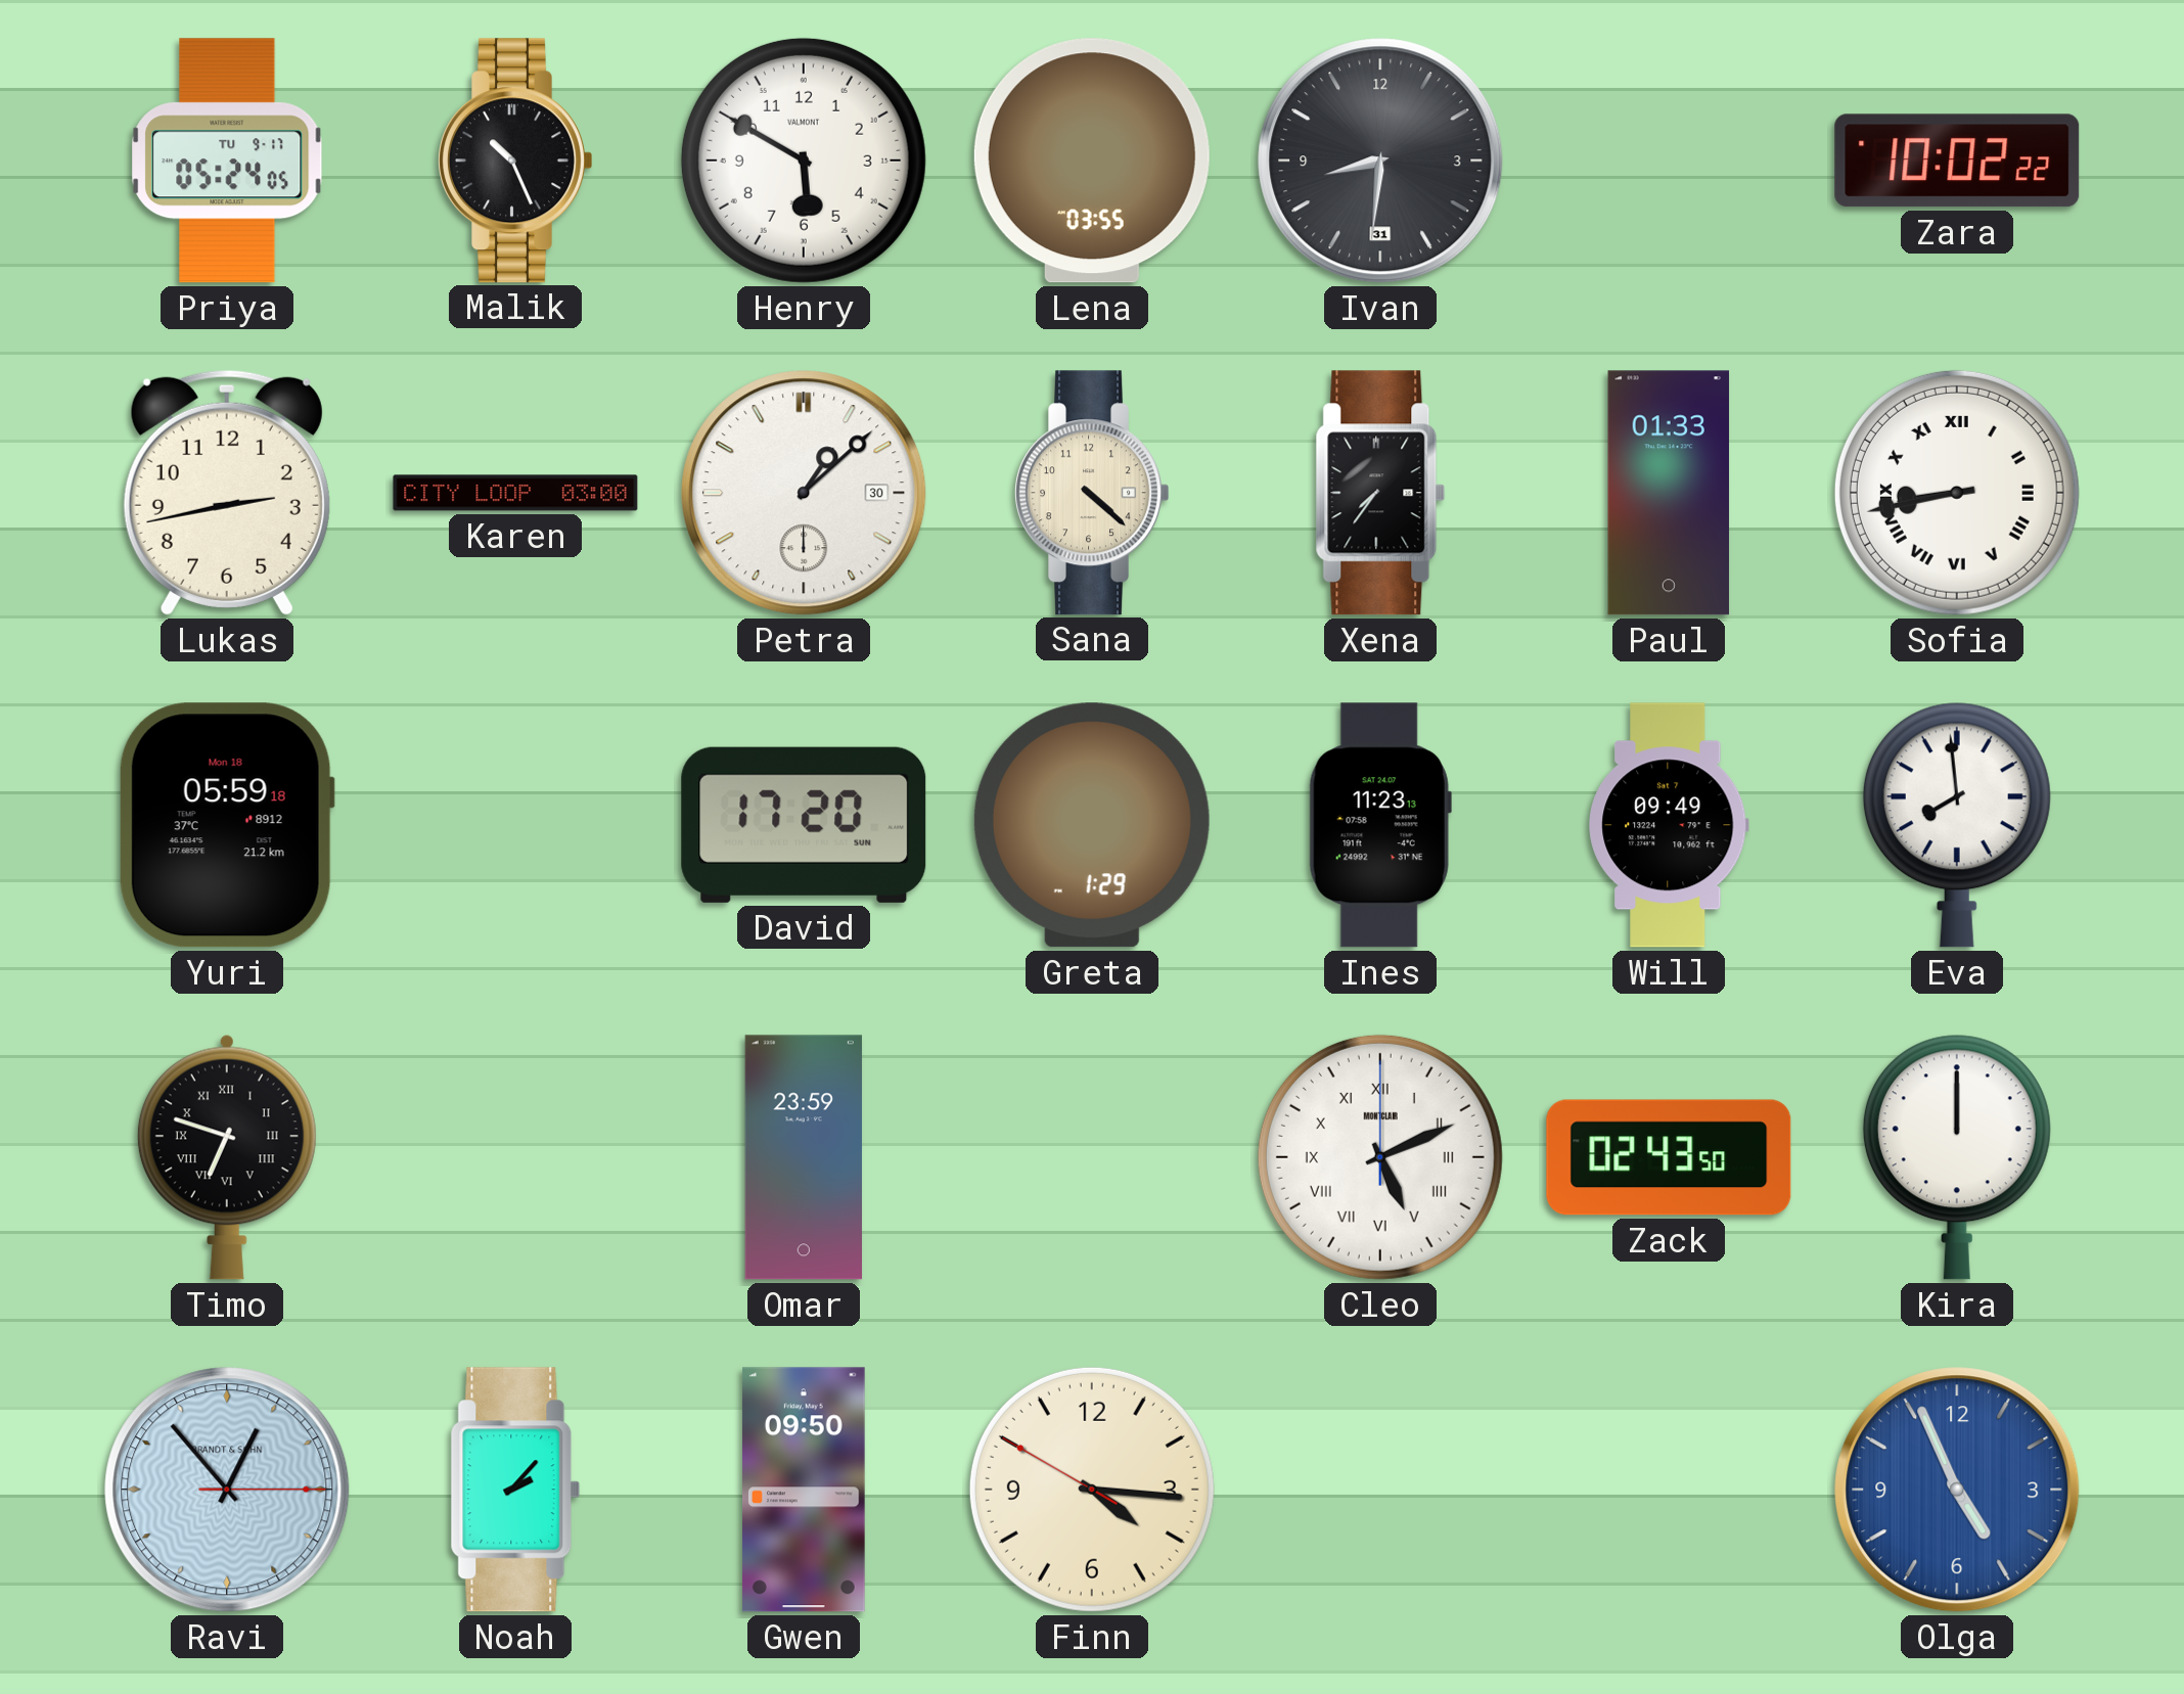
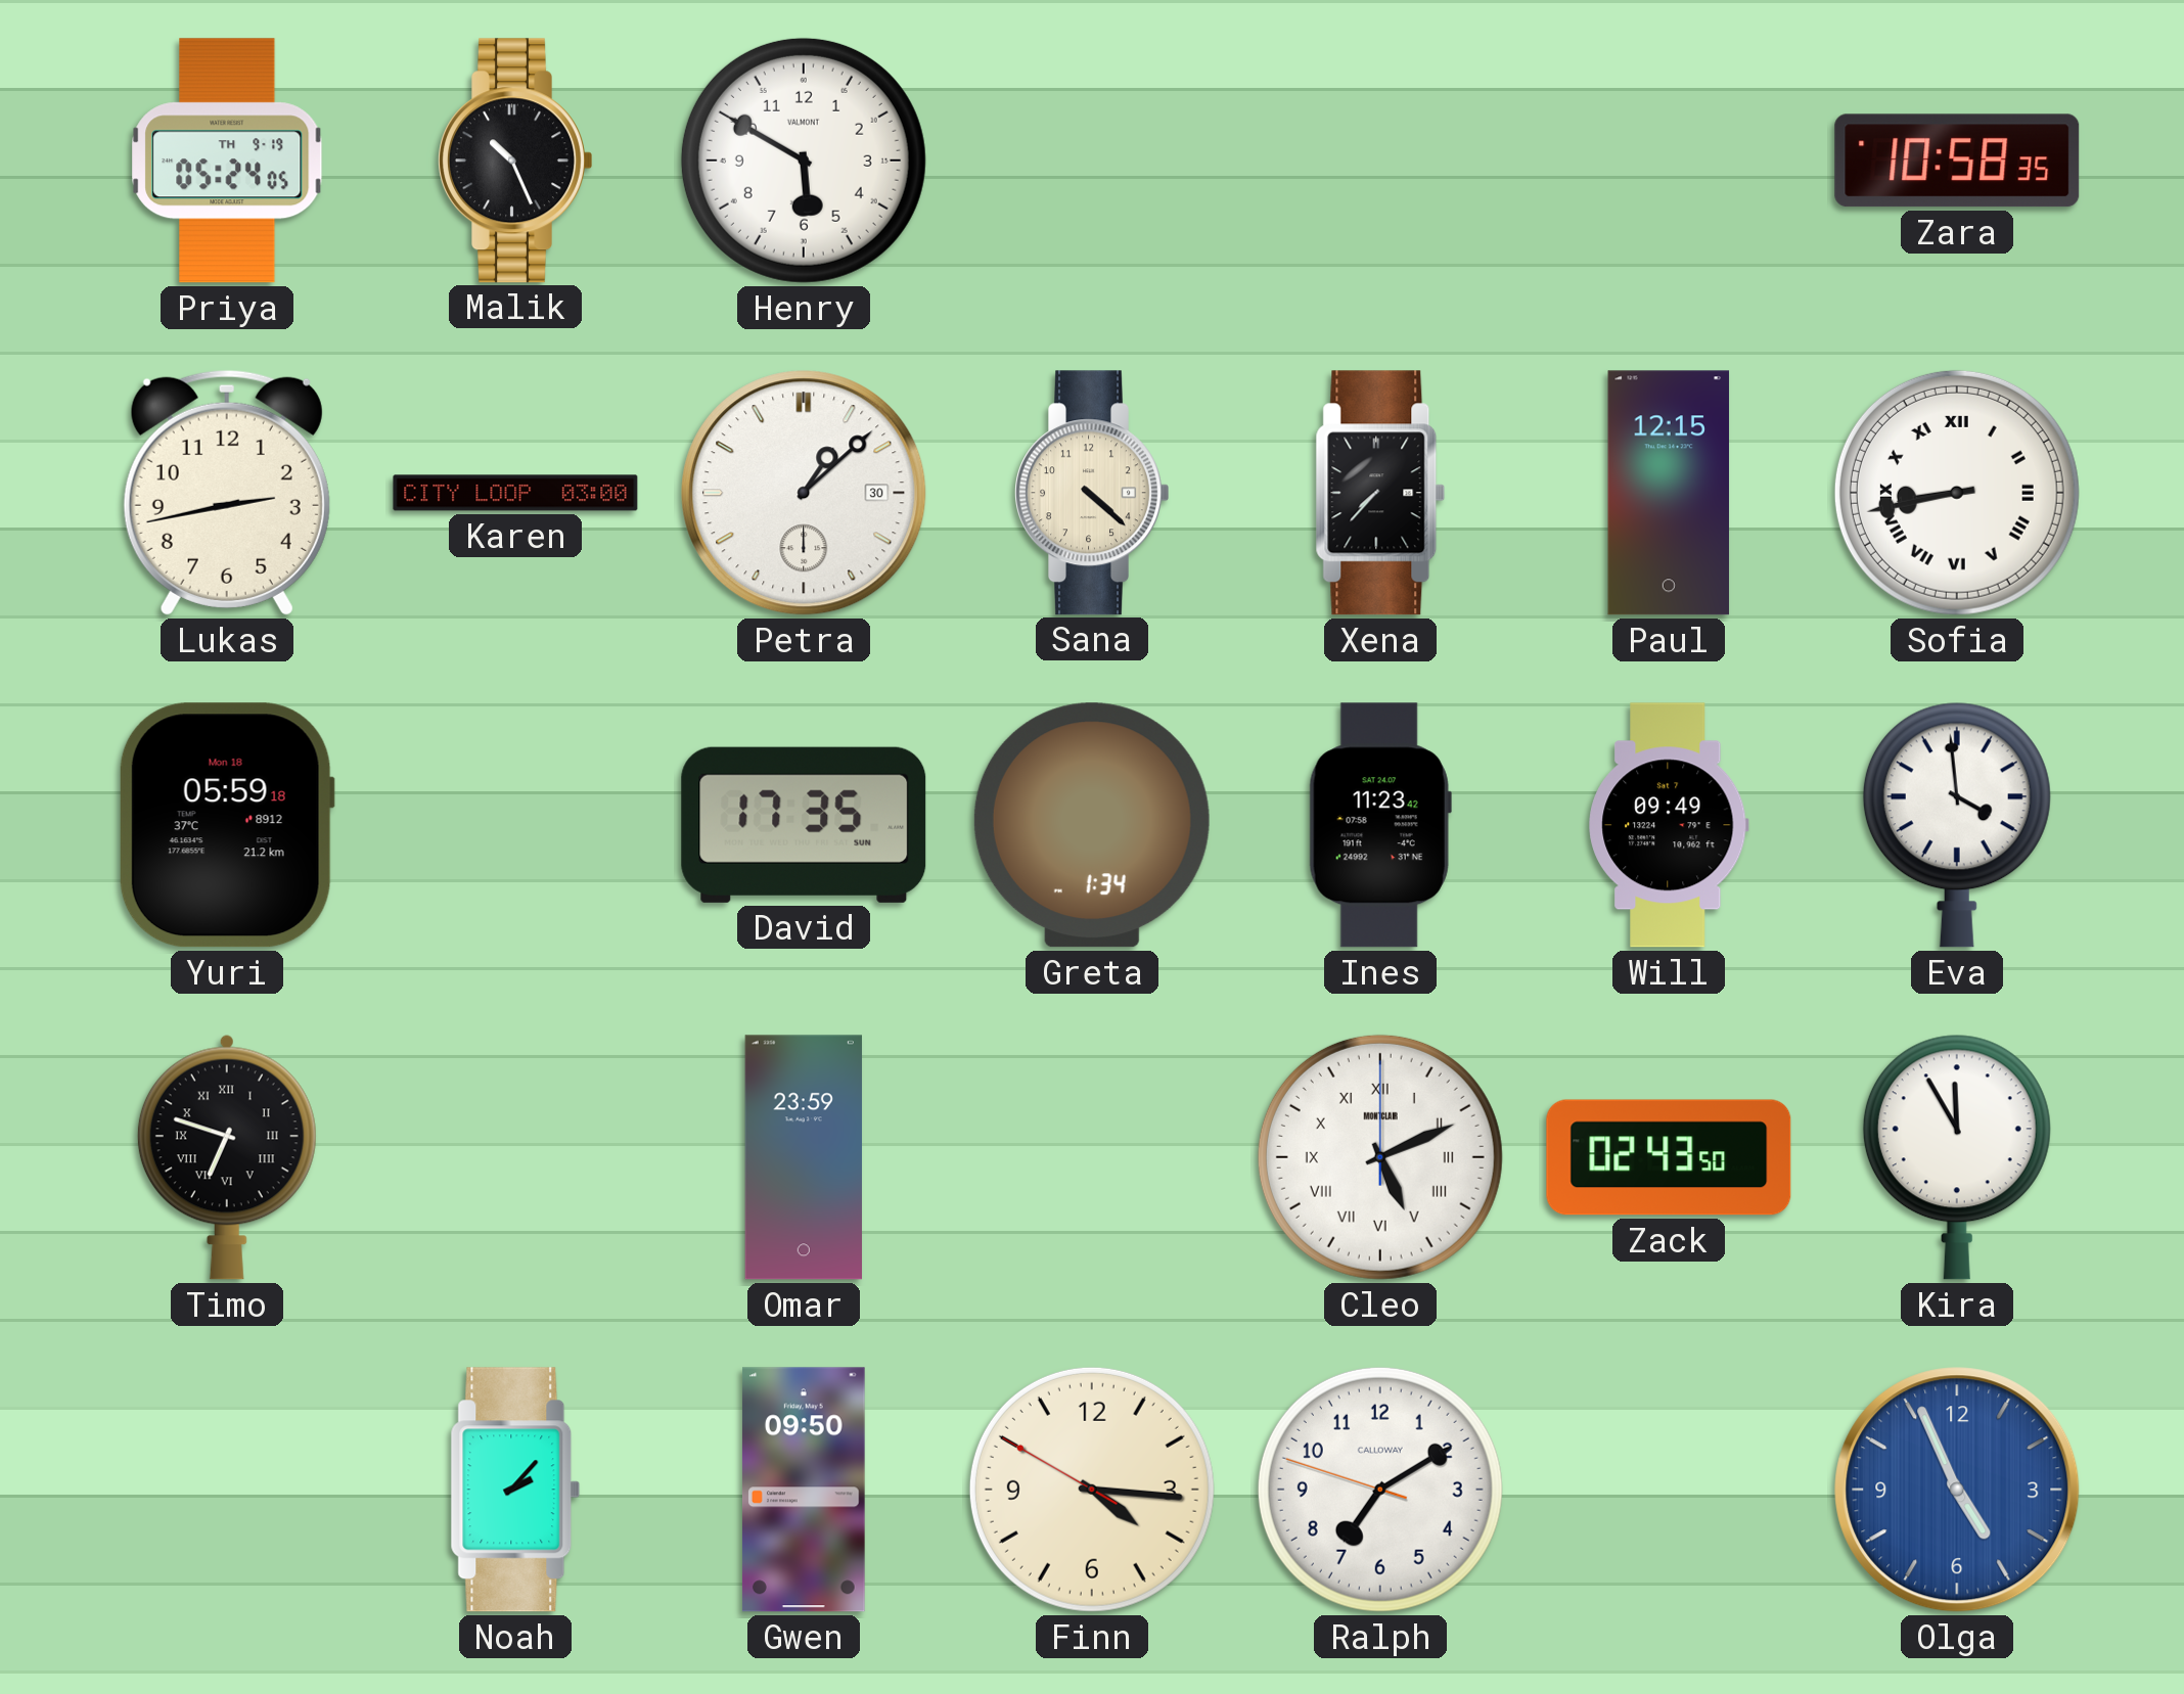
Priya date: TU 9-17 -> TH 9-19
Lena: 03:55 -> none
Ivan: 8:31 -> none
Zara: 10:02 -> 10:58
Xena: 7:36 -> 7:37
Paul: 01:33 -> 12:15
David: 17:20 -> 17:35
Greta: 1:29 -> 1:34
Ines: 11:23:13 -> 11:23:42
Eva: 7:59 -> 3:59
Kira: 12:00 -> 11:55
Ravi: 12:53 -> none
Ralph: none -> 7:09
